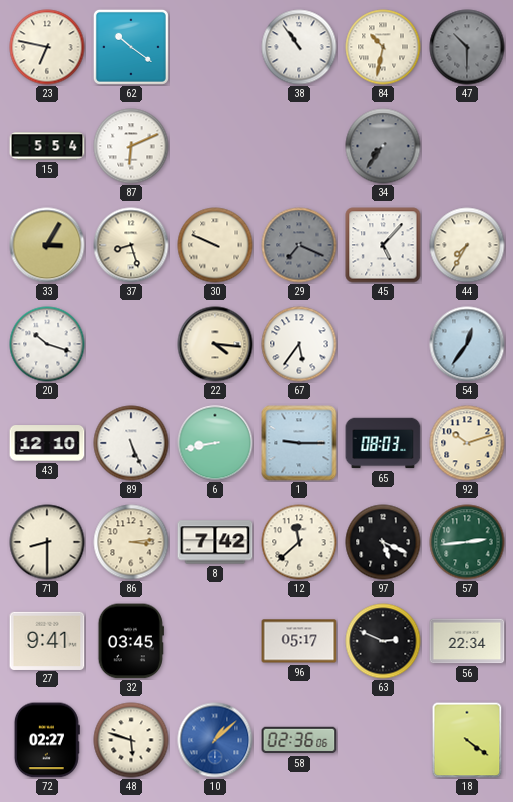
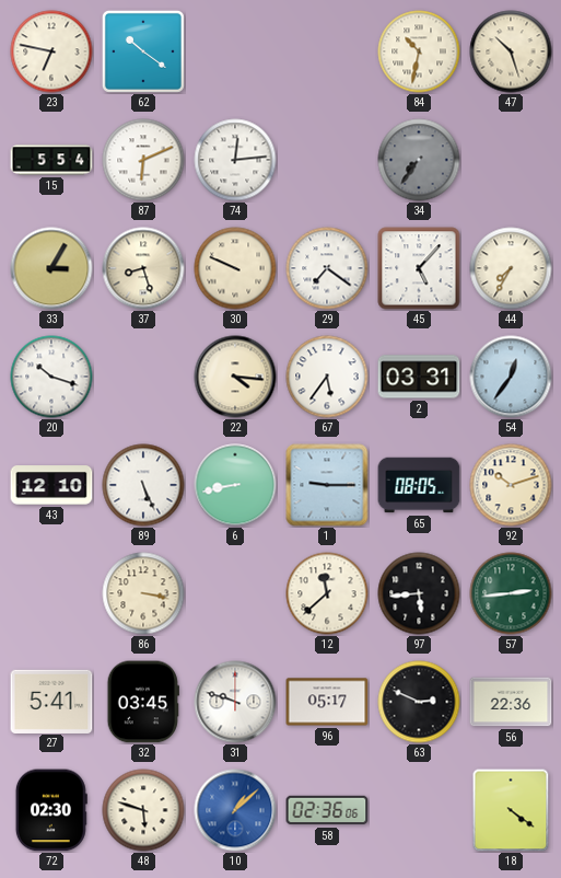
38: 10:54 -> none
47: 10:30 -> 10:27
47 dial: grey -> cream
74: none -> 12:14
29: 7:19 -> 7:21
29 dial: grey -> white
2: none -> 03:31
65: 08:03 -> 08:05
71: 8:30 -> none
86: 3:14 -> 3:17
8: 7:42 -> none
97: 5:19 -> 5:44
27: 9:41 -> 5:41
31: none -> 9:48
56: 22:34 -> 22:36
72: 02:27 -> 02:30
